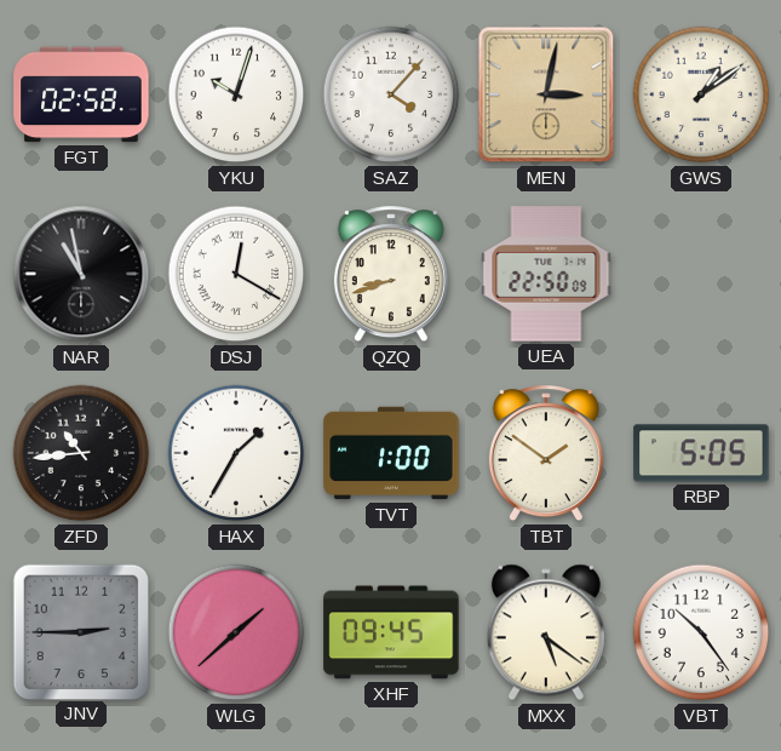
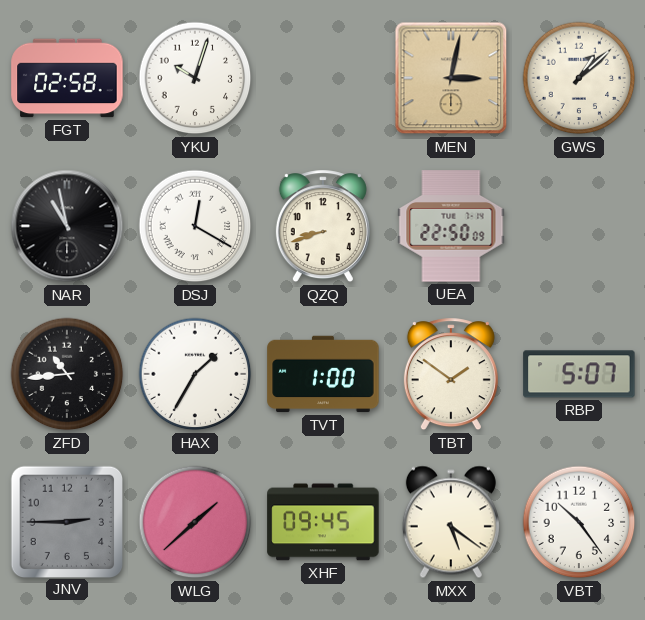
SAZ: 4:07 -> none
GWS: 1:09 -> 1:08
RBP: 5:05 -> 5:07
